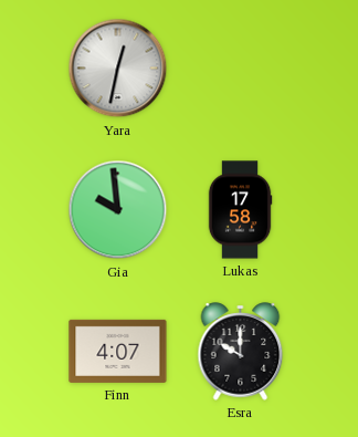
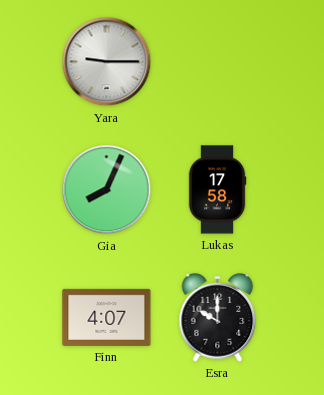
Yara: 12:32 -> 9:15
Gia: 9:59 -> 8:04
